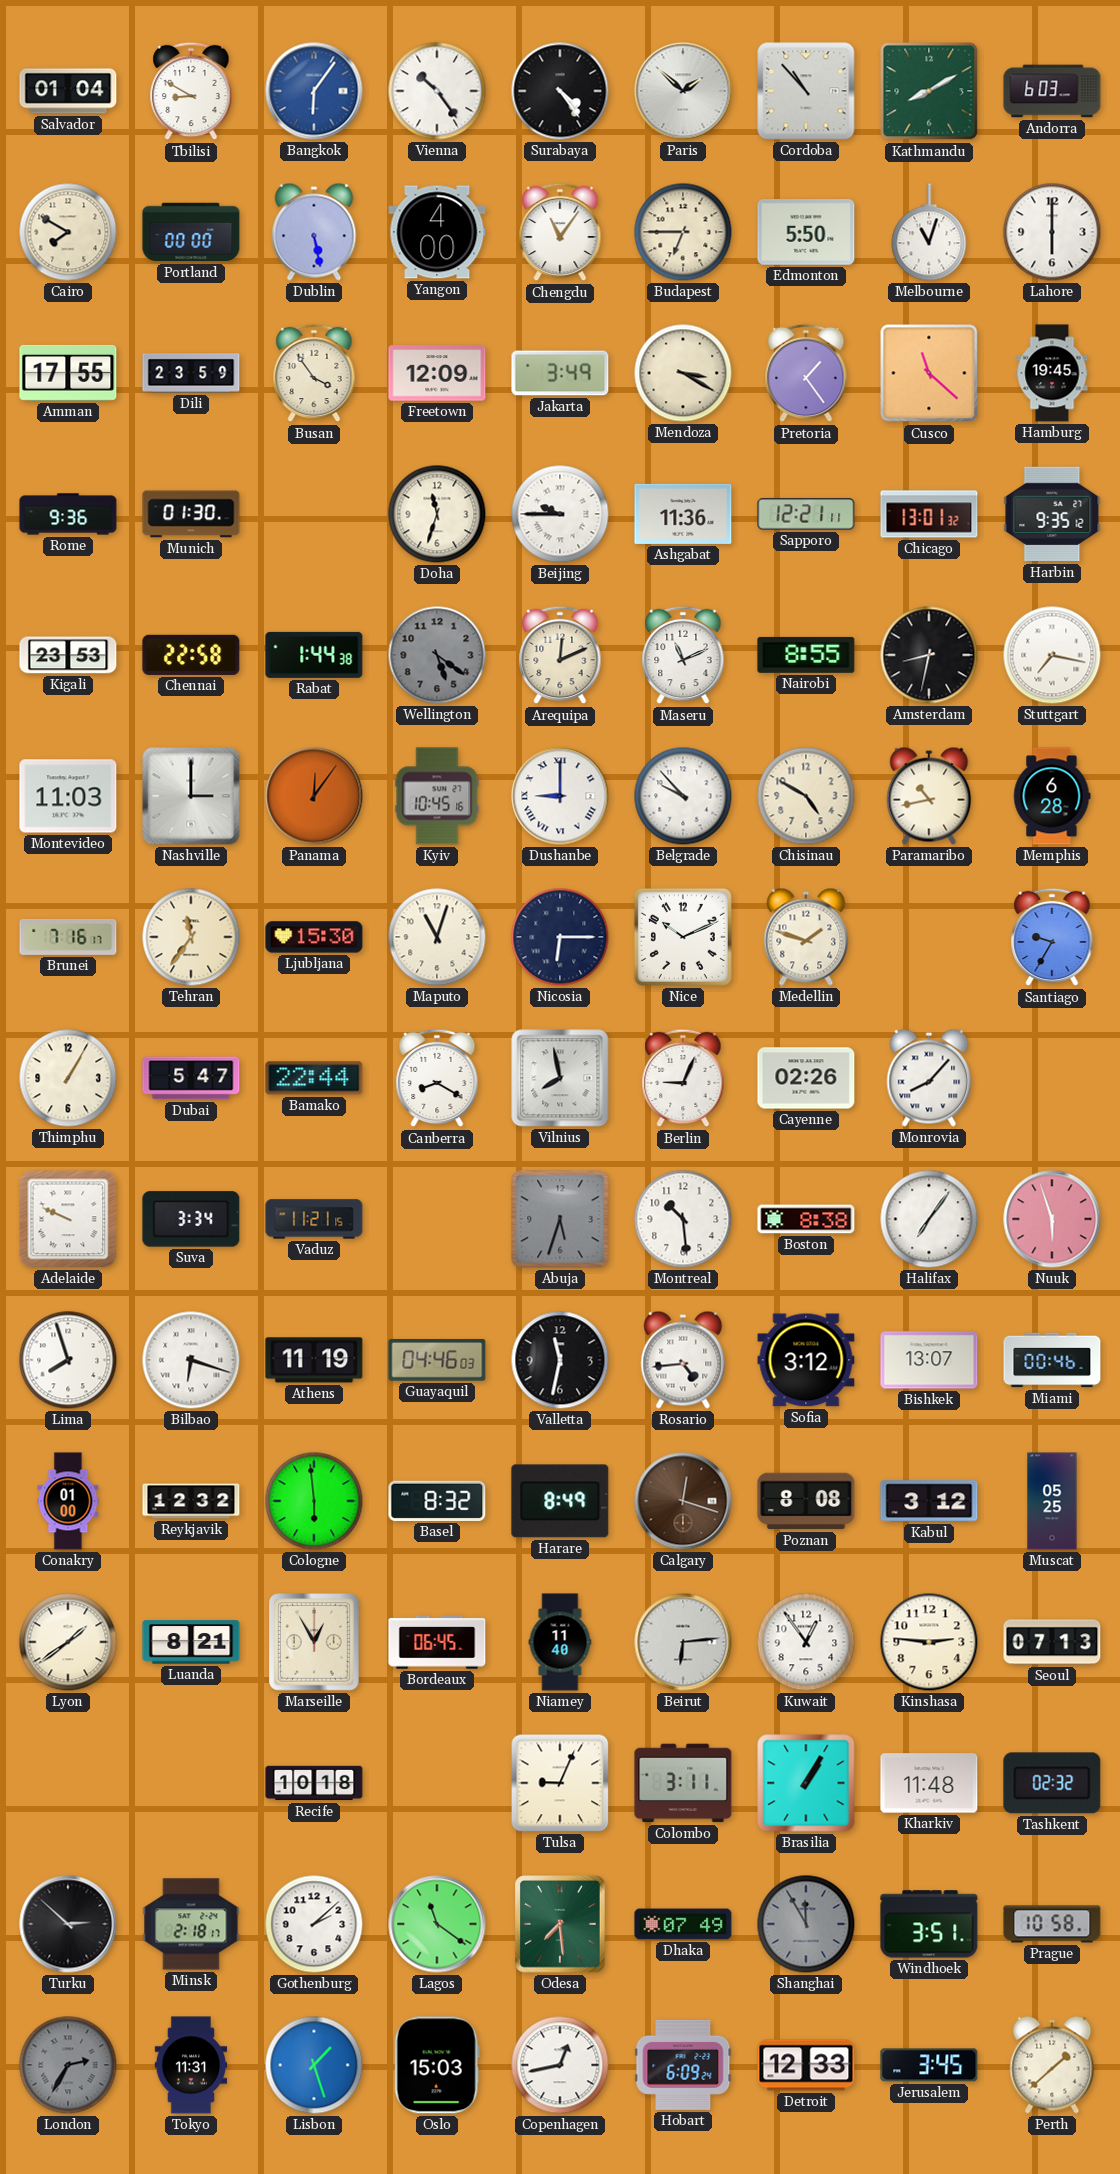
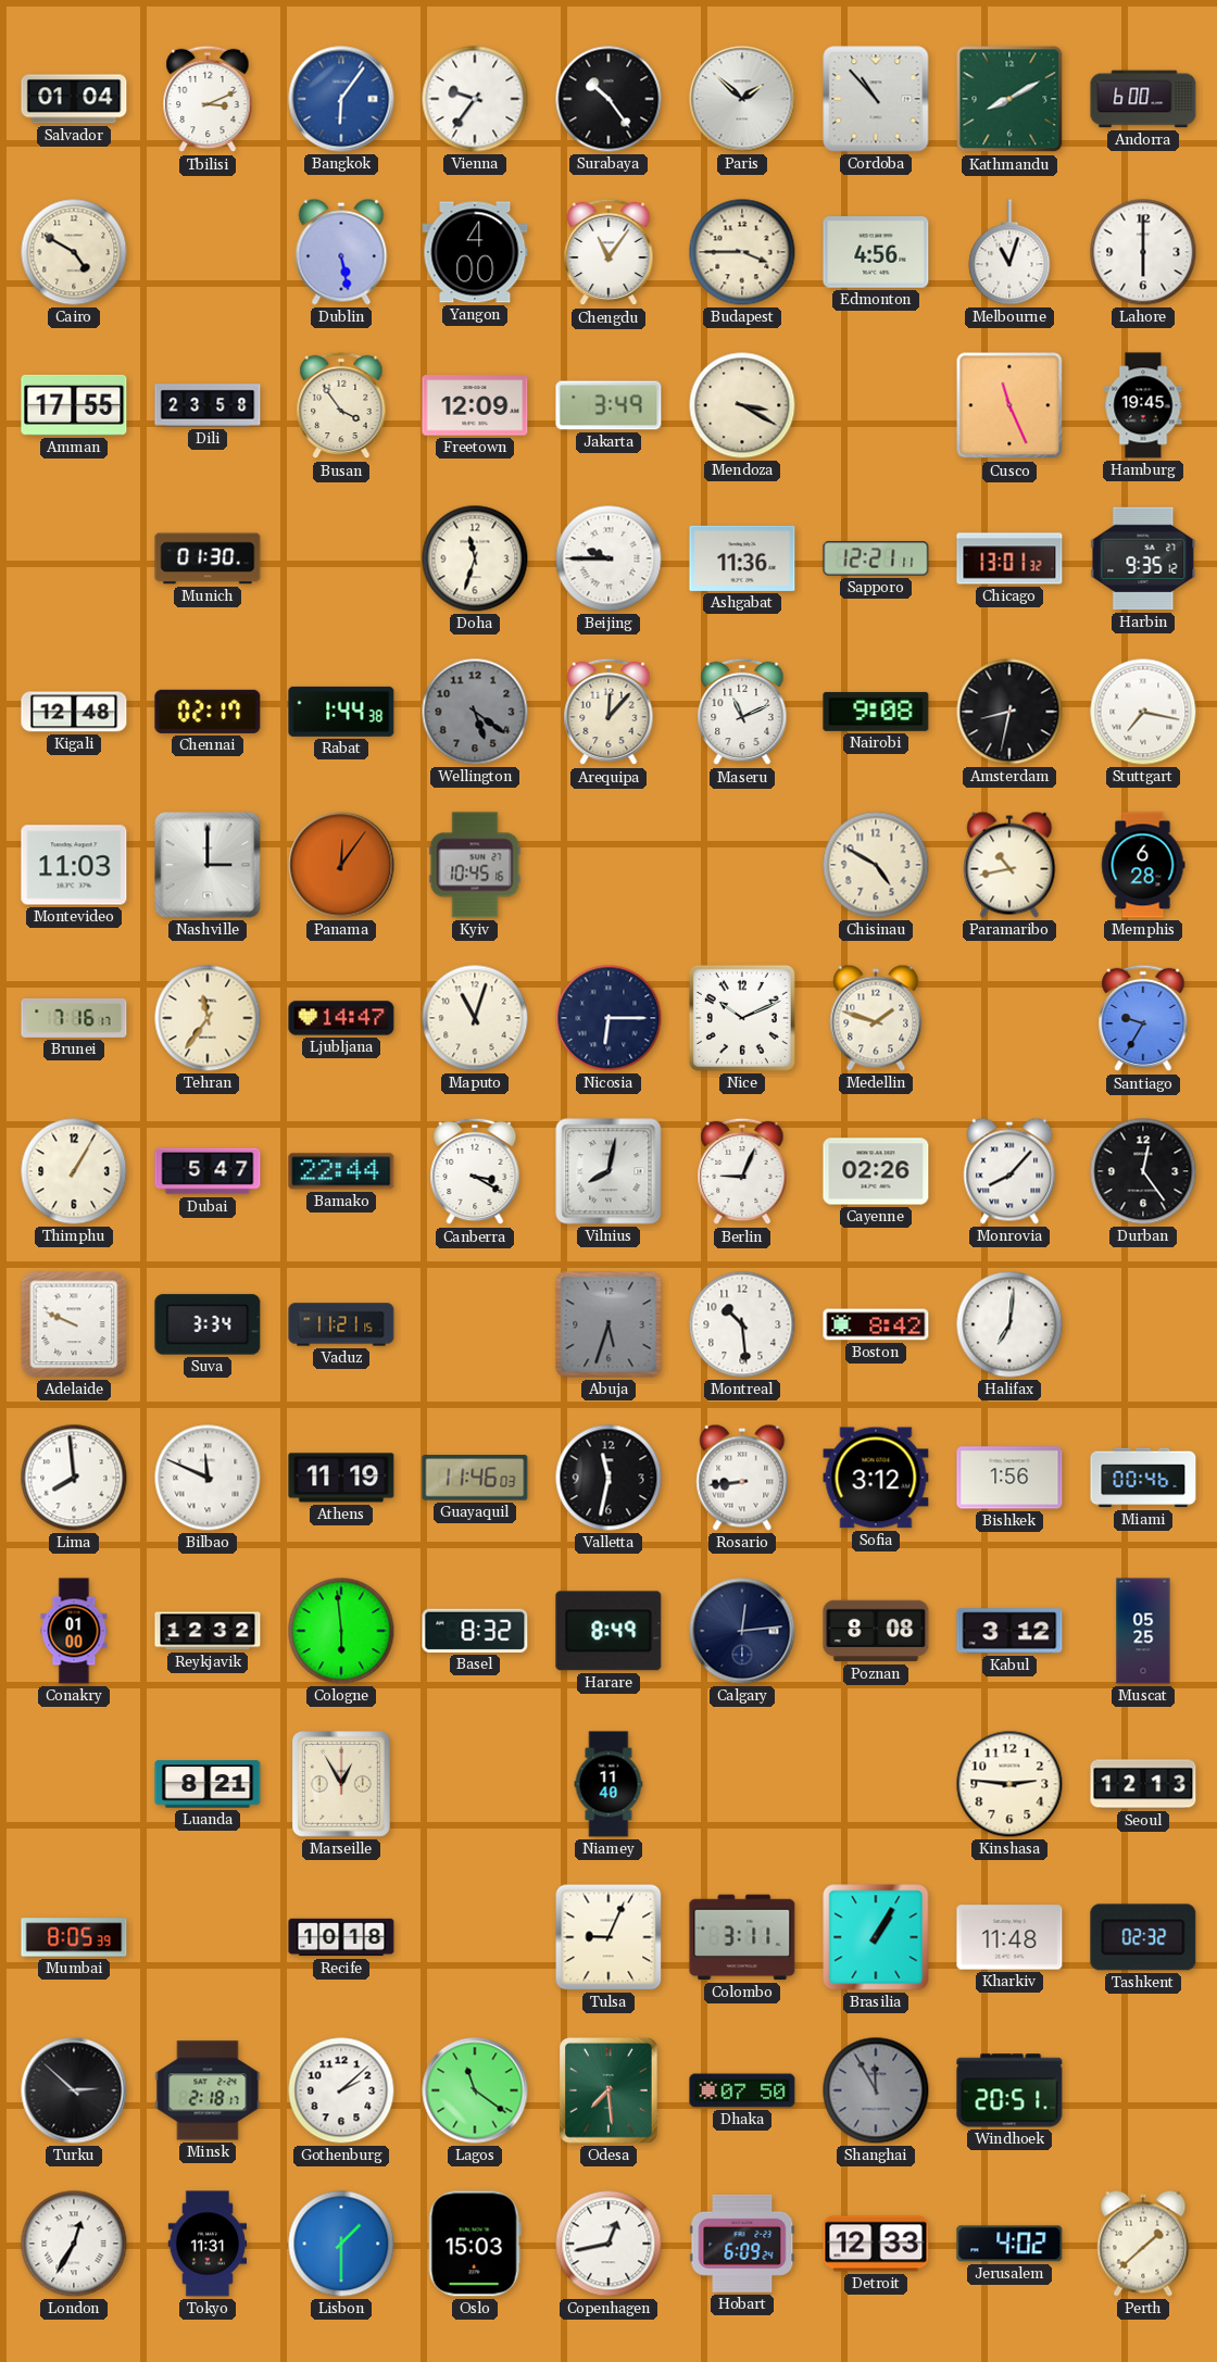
Tbilisi: 8:50 -> 3:11
Vienna: 10:24 -> 9:36
Surabaya: 4:24 -> 10:24
Andorra: 6:03 -> 6:00
Cairo: 7:50 -> 4:50
Portland: 00:00 -> none
Budapest: 6:45 -> 3:45
Edmonton: 5:50 -> 4:56
Dili: 23:59 -> 23:58
Pretoria: 1:24 -> none
Cusco: 11:22 -> 11:26
Rome: 9:36 -> none
Kigali: 23:53 -> 12:48
Chennai: 22:58 -> 02:17
Arequipa: 12:11 -> 12:07
Nairobi: 8:55 -> 9:08
Dushanbe: 9:00 -> none
Belgrade: 9:53 -> none
Ljubljana: 15:30 -> 14:47
Canberra: 8:20 -> 3:20
Vilnius: 7:58 -> 8:02
Durban: none -> 12:24
Boston: 8:38 -> 8:42
Halifax: 7:06 -> 7:01
Nuuk: 5:57 -> none
Lima: 7:57 -> 7:59
Bilbao: 6:18 -> 11:49
Guayaquil: 04:46 -> 11:46
Rosario: 4:44 -> 8:44
Bishkek: 13:07 -> 1:56
Calgary: 12:18 -> 12:14
Calgary dial: brown -> navy
Lyon: 1:39 -> none
Bordeaux: 06:45 -> none
Beirut: 6:14 -> none
Kuwait: 12:54 -> none
Seoul: 07:13 -> 12:13
Mumbai: none -> 8:05
Dhaka: 07:49 -> 07:50
Windhoek: 3:51 -> 20:51
Prague: 10:58 -> none
London: 2:35 -> 12:35
London dial: grey -> white
Lisbon: 1:27 -> 1:30
Jerusalem: 3:45 -> 4:02
